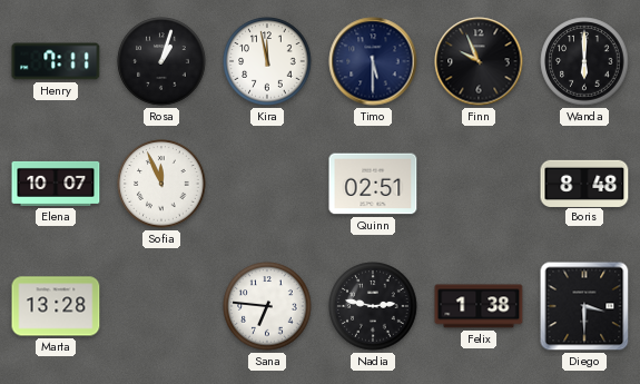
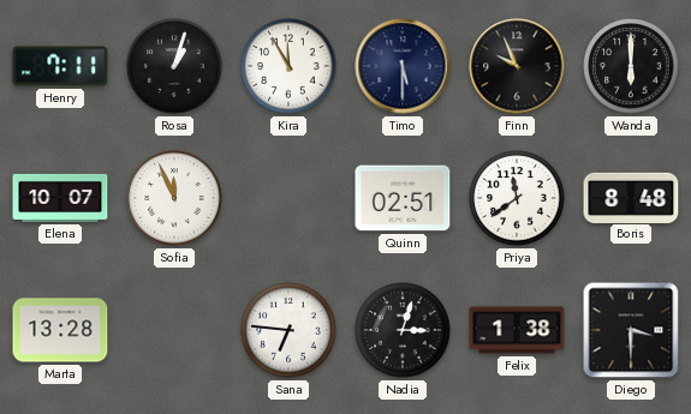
Kira: 11:58 -> 11:55
Priya: none -> 11:39
Nadia: 2:47 -> 3:03
